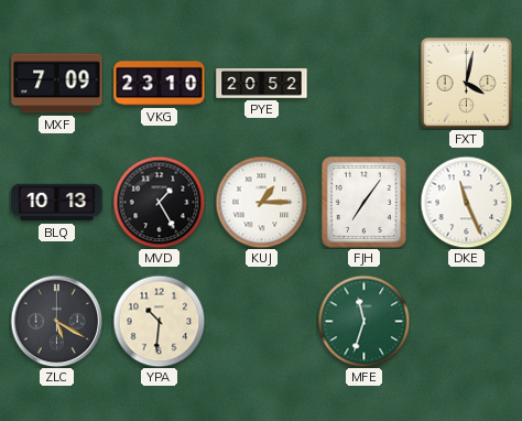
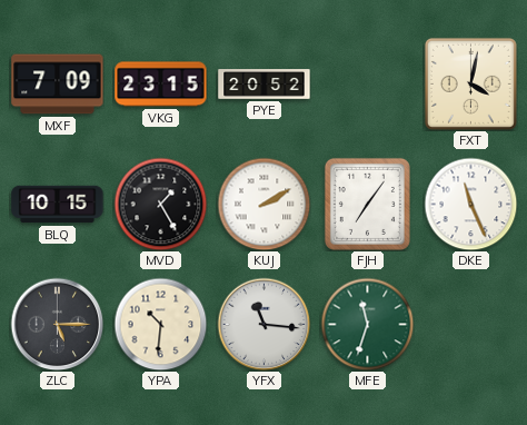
VKG: 23:10 -> 23:15
BLQ: 10:13 -> 10:15
KUJ: 1:15 -> 2:10
ZLC: 5:20 -> 5:15
YFX: none -> 11:16
